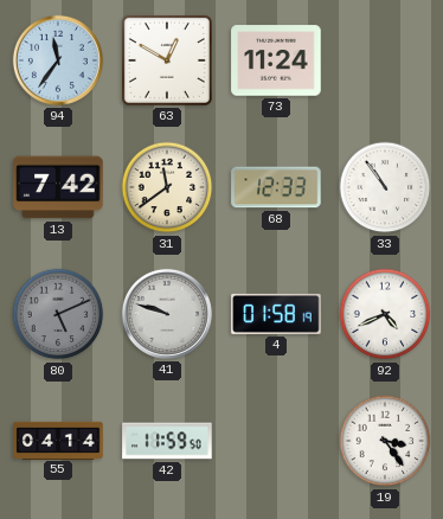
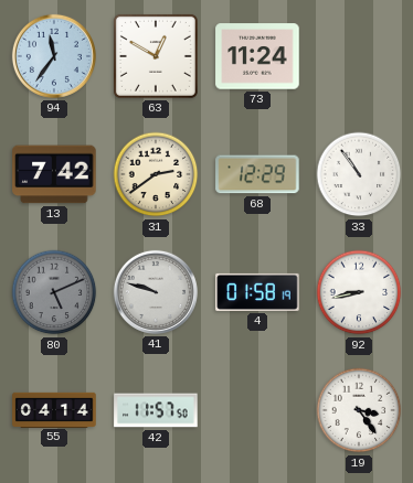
31: 11:39 -> 2:39
68: 12:33 -> 12:29
92: 4:41 -> 8:43
42: 11:59 -> 11:57
